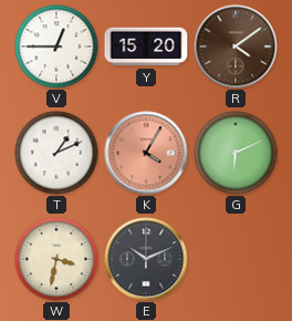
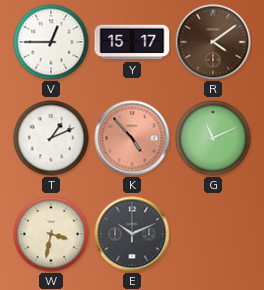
Y: 15:20 -> 15:17
K: 4:05 -> 4:53
G: 6:11 -> 11:11
